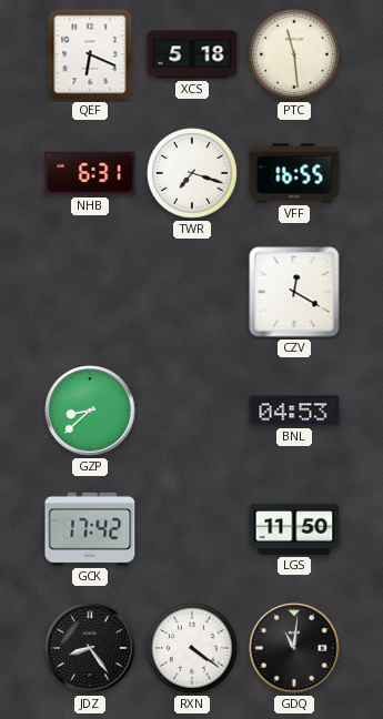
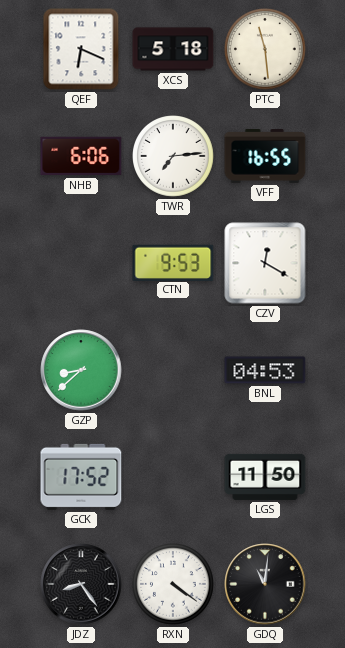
NHB: 6:31 -> 6:06
TWR: 7:18 -> 7:14
CTN: none -> 9:53
GCK: 17:42 -> 17:52
